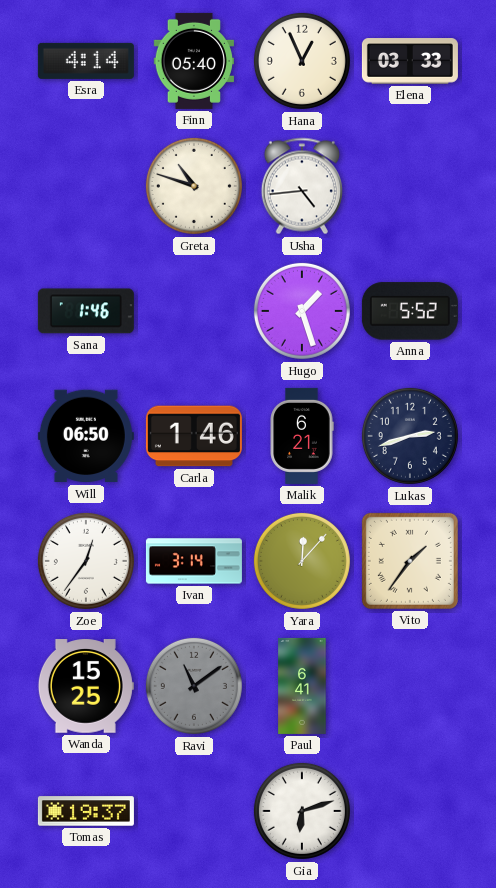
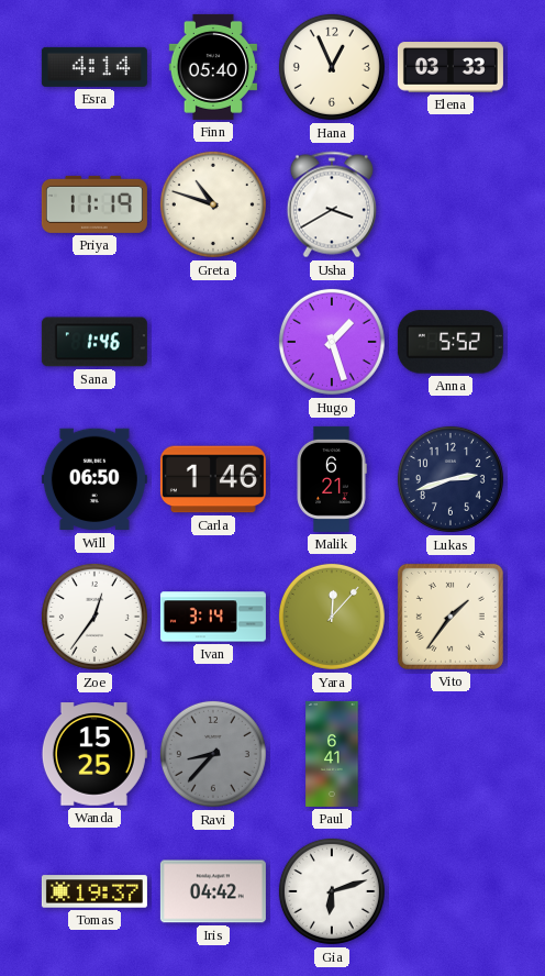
Priya: none -> 11:19
Usha: 4:44 -> 3:40
Ravi: 11:09 -> 8:37
Iris: none -> 04:42
